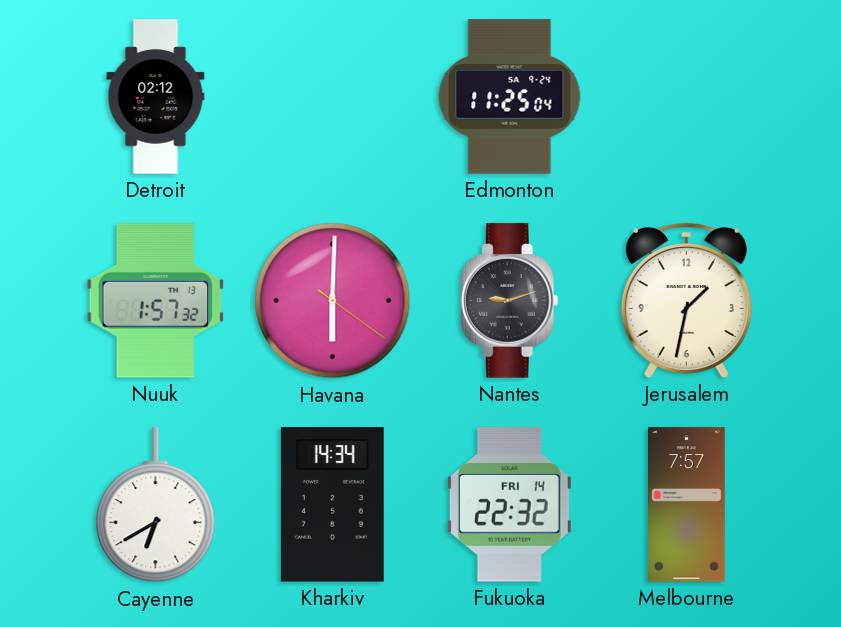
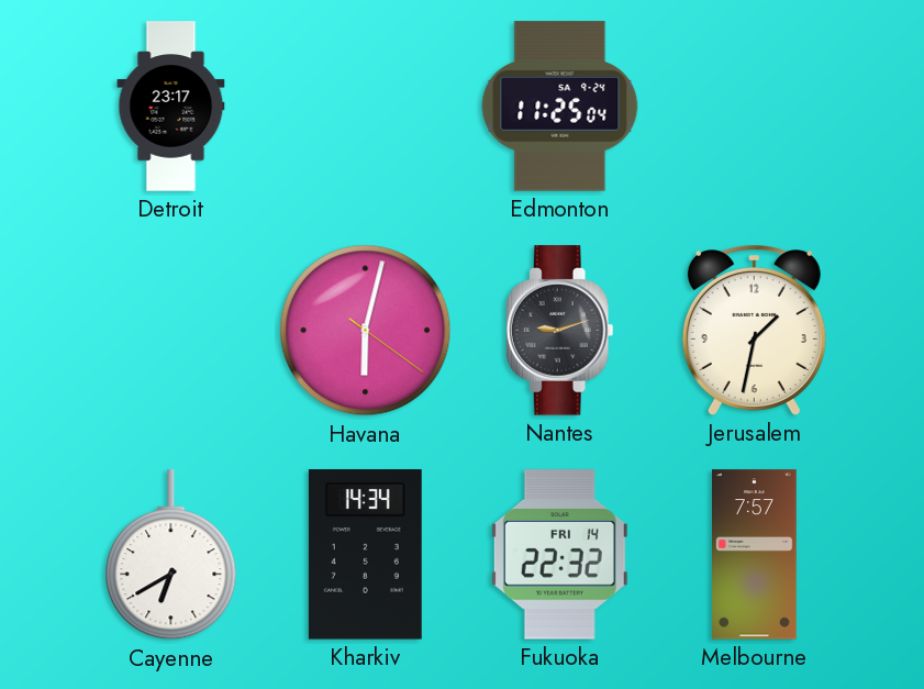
Detroit: 02:12 -> 23:17
Nuuk: 1:57 -> none
Havana: 6:00 -> 6:02
